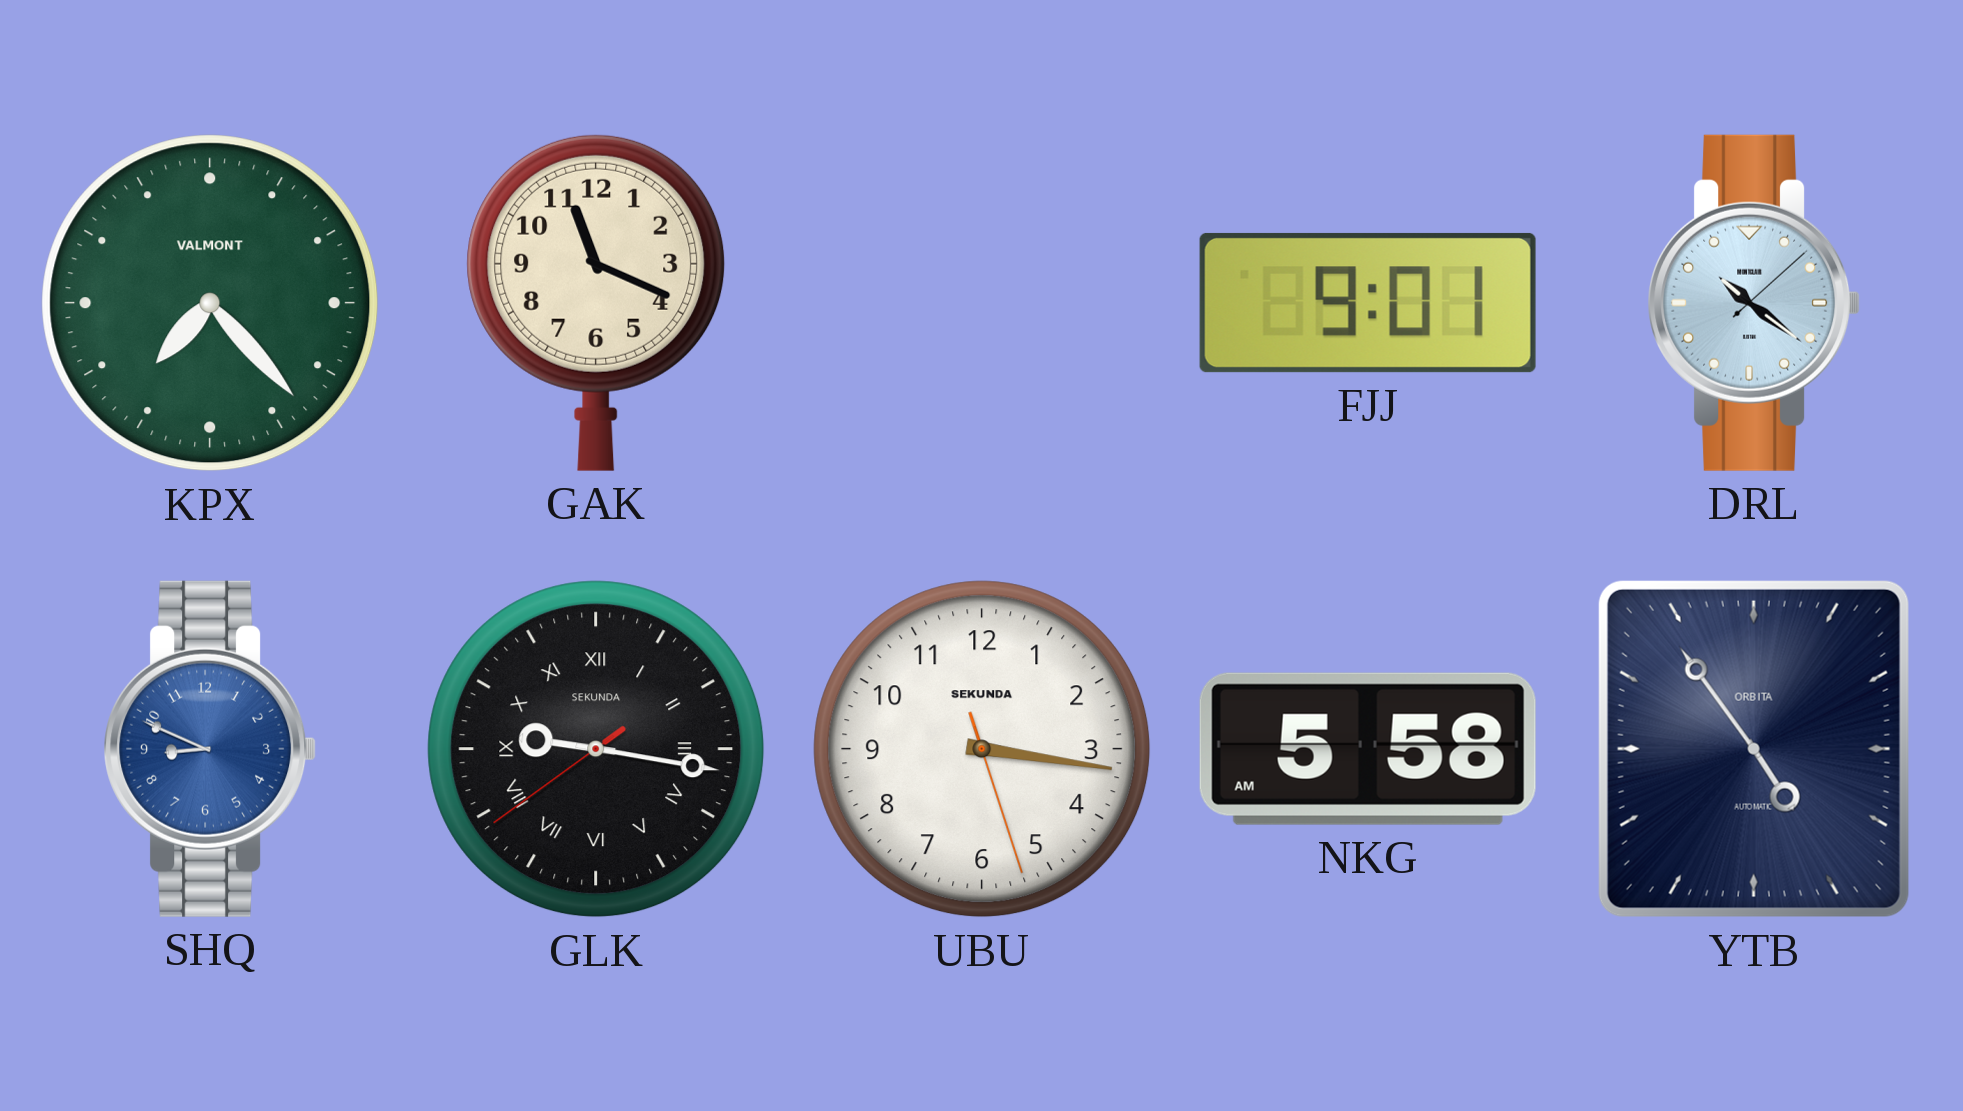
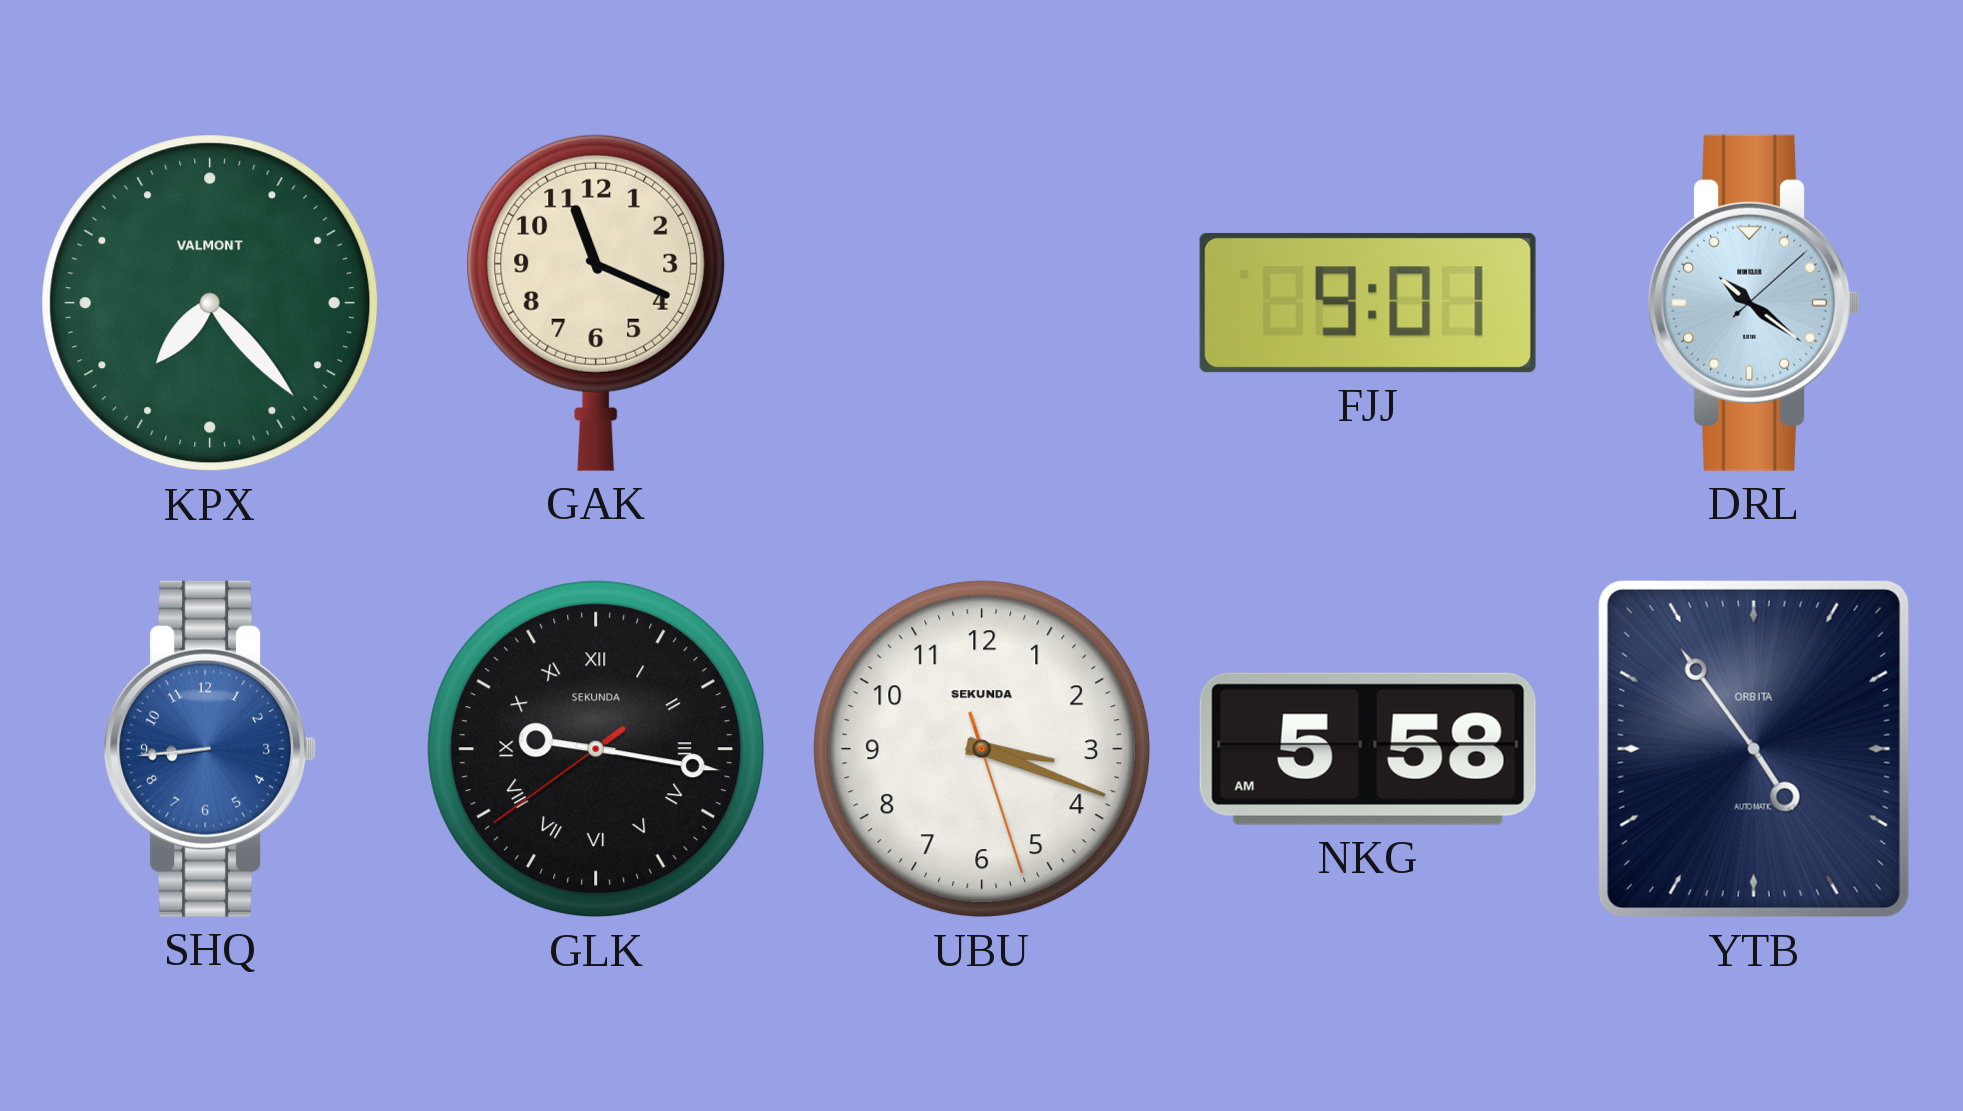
SHQ: 8:49 -> 8:44
UBU: 3:16 -> 3:18
